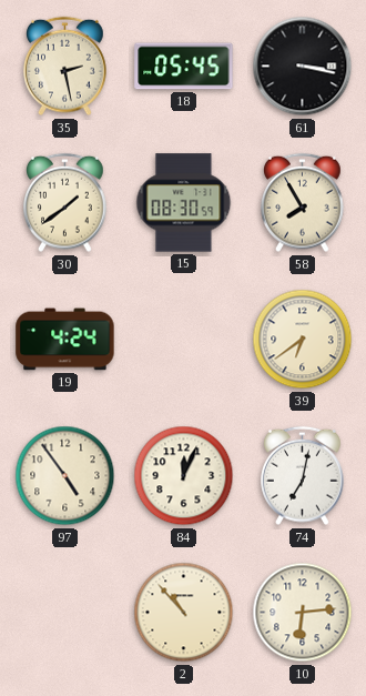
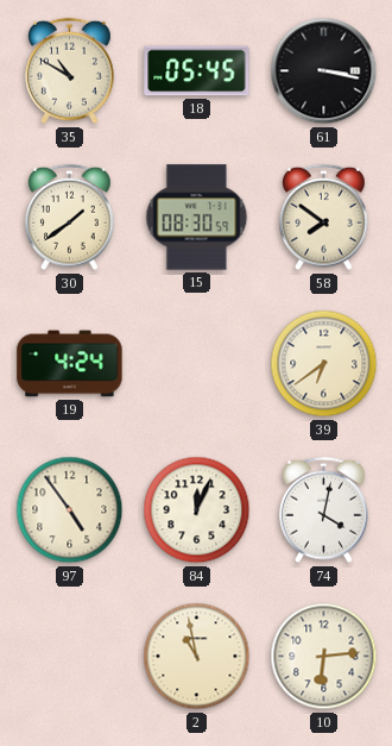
35: 2:28 -> 10:50
58: 7:55 -> 7:51
74: 7:02 -> 4:02
2: 10:53 -> 10:58
